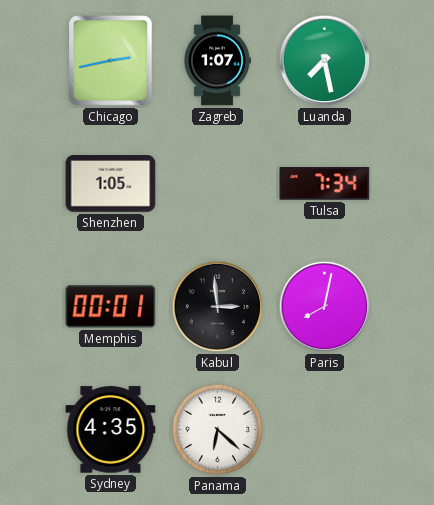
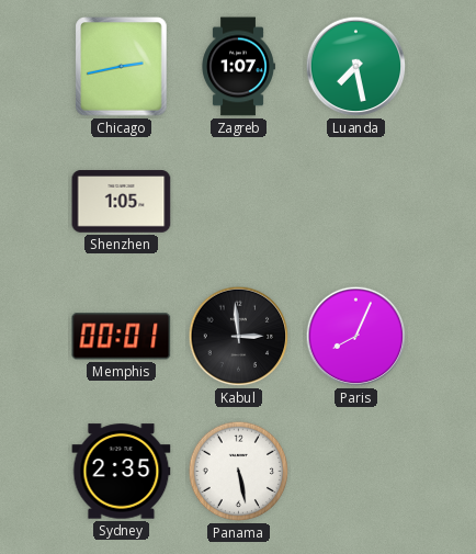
Tulsa: 7:34 -> none
Paris: 8:02 -> 8:04
Sydney: 4:35 -> 2:35
Panama: 6:22 -> 5:28
